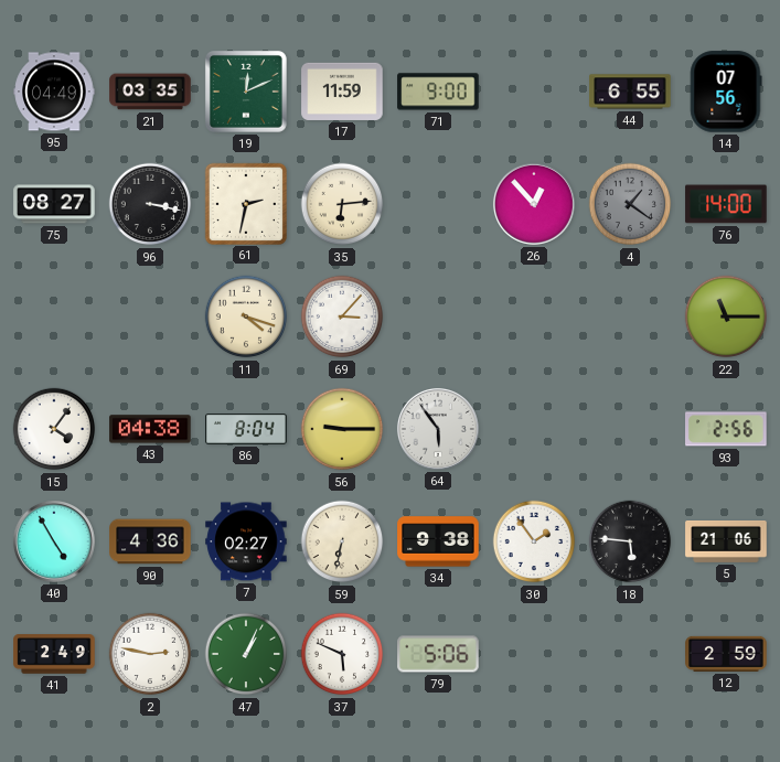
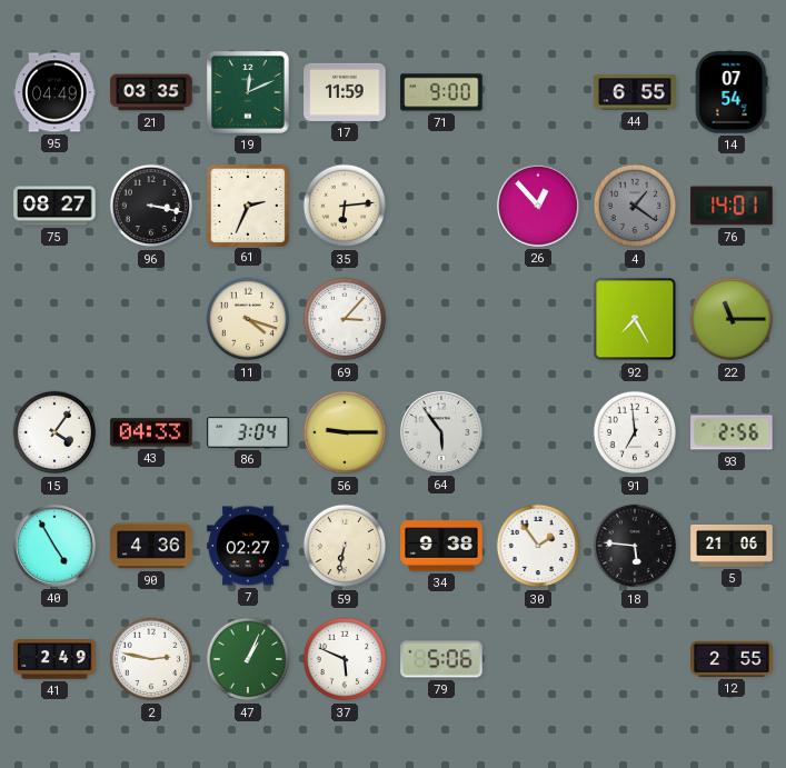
14: 07:56 -> 07:54
61: 2:32 -> 2:34
76: 14:00 -> 14:01
92: none -> 7:25
43: 04:38 -> 04:33
86: 8:04 -> 3:04
91: none -> 6:59
12: 2:59 -> 2:55
